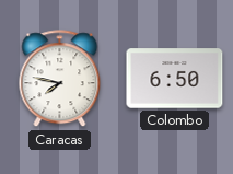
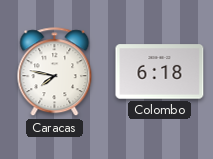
Colombo: 6:50 -> 6:18
